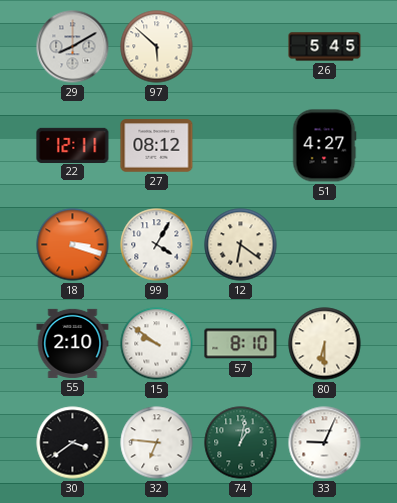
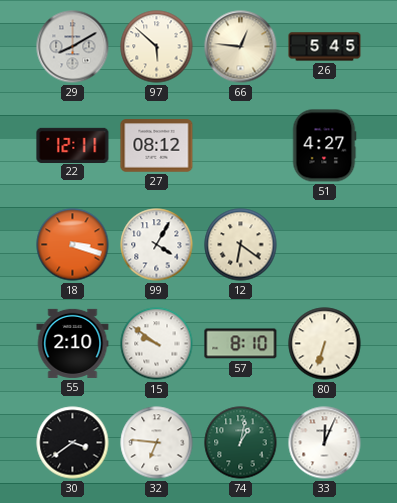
66: none -> 12:46
80: 6:30 -> 6:33
33: 9:04 -> 12:04
